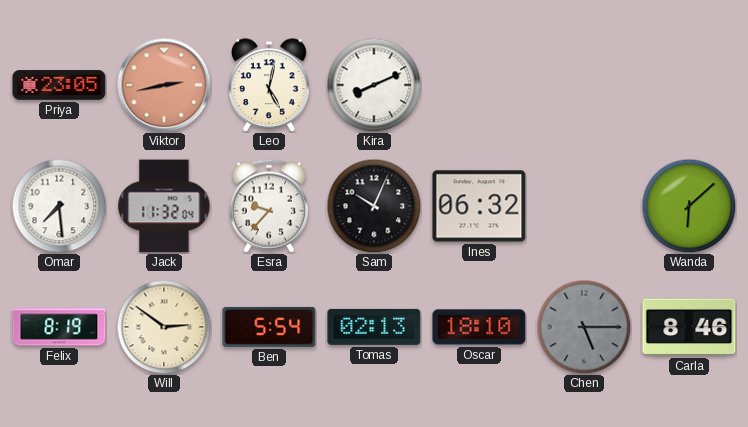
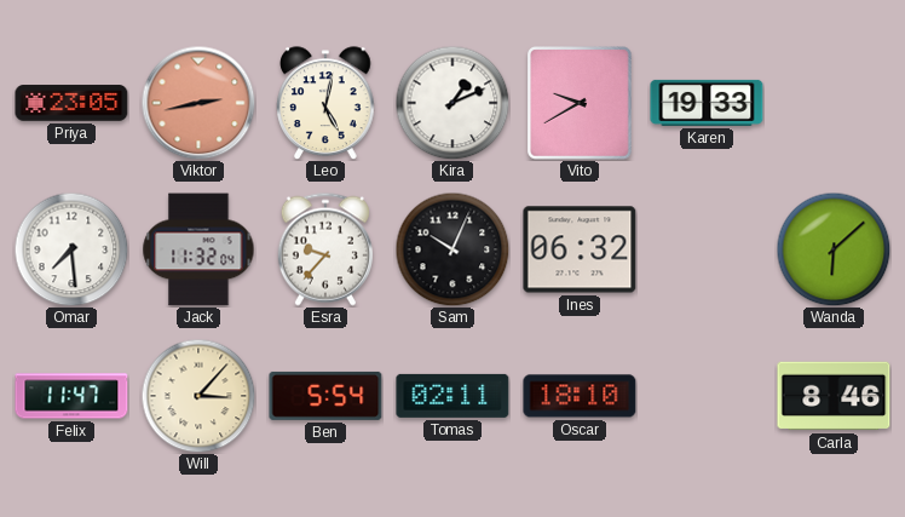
Kira: 8:11 -> 1:11
Vito: none -> 9:40
Karen: none -> 19:33
Felix: 8:19 -> 11:47
Will: 2:51 -> 3:07
Tomas: 02:13 -> 02:11
Chen: 5:15 -> none
